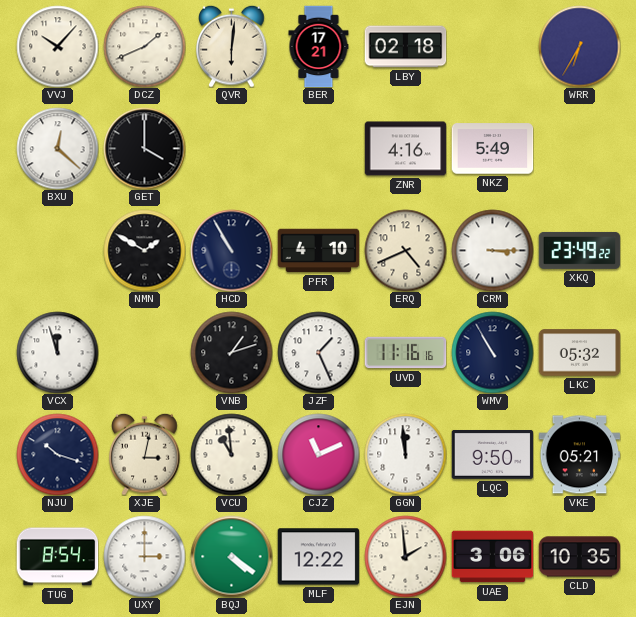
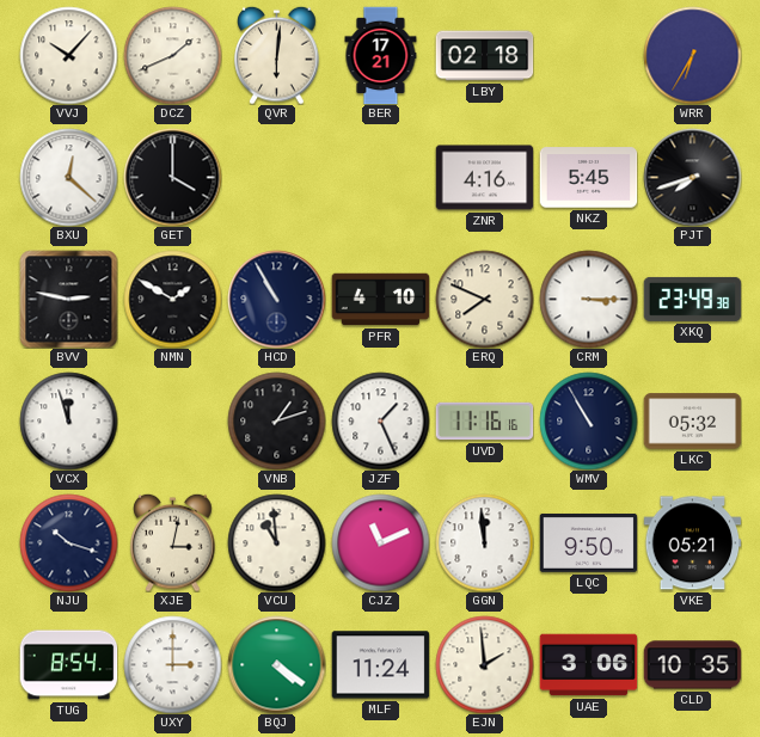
NKZ: 5:49 -> 5:45
PJT: none -> 7:42
BVV: none -> 2:47
ERQ: 4:41 -> 7:49
XKQ: 23:49:22 -> 23:49:38
MLF: 12:22 -> 11:24
